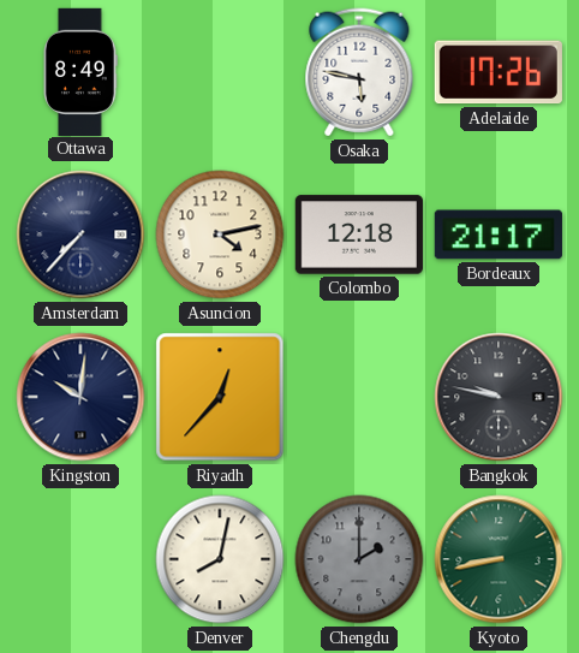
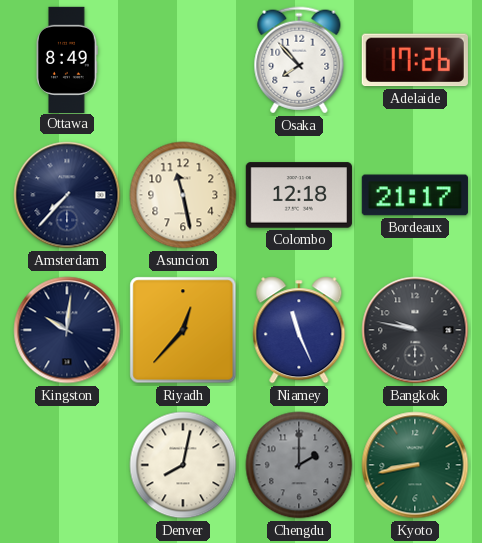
Osaka: 5:47 -> 7:53
Asuncion: 4:13 -> 11:28
Niamey: none -> 11:26
